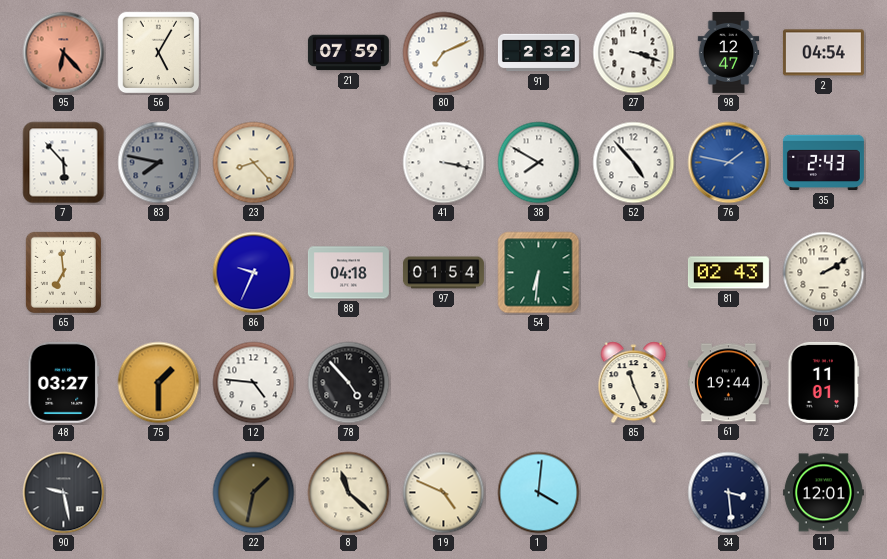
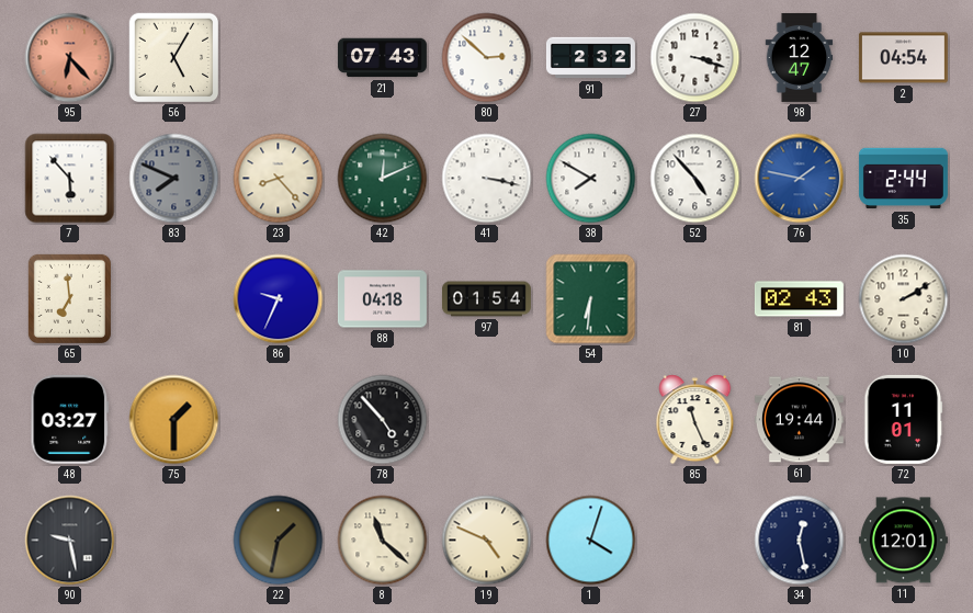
21: 07:59 -> 07:43
80: 7:11 -> 2:52
83: 7:47 -> 7:49
42: none -> 12:11
35: 2:43 -> 2:44
12: 4:46 -> none
1: 4:01 -> 4:03
34: 3:29 -> 12:28
